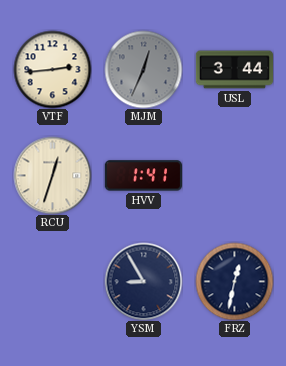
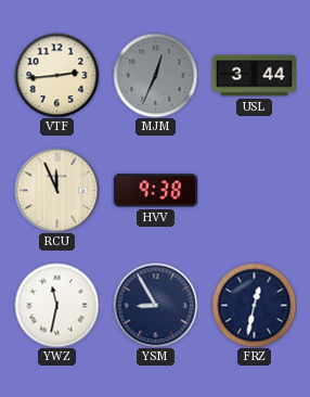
RCU: 12:33 -> 11:56
HVV: 1:41 -> 9:38
YWZ: none -> 11:32
